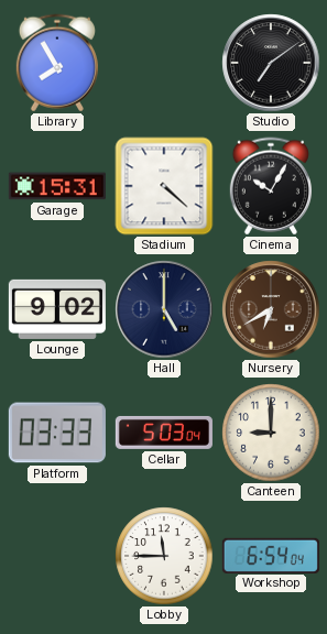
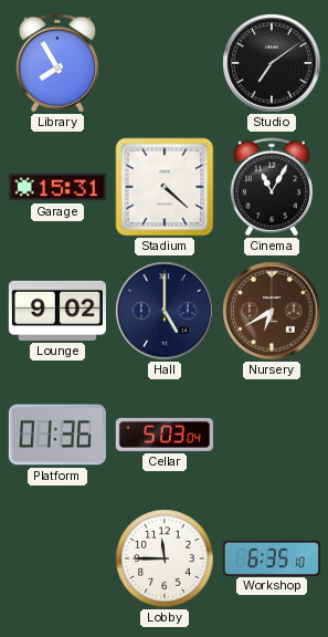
Cinema: 10:05 -> 11:05
Platform: 03:33 -> 01:36
Canteen: 9:00 -> none
Workshop: 6:54 -> 6:35
